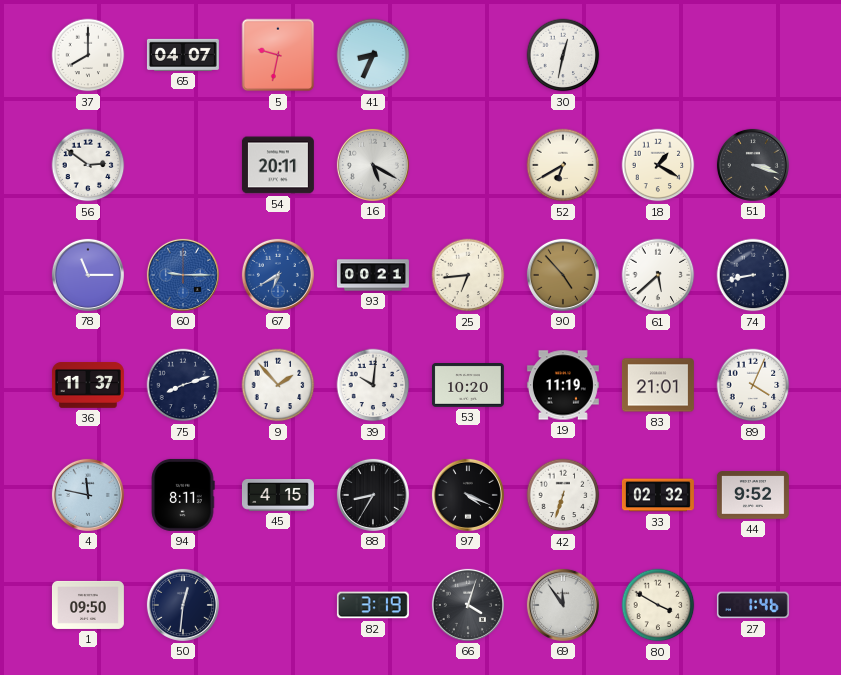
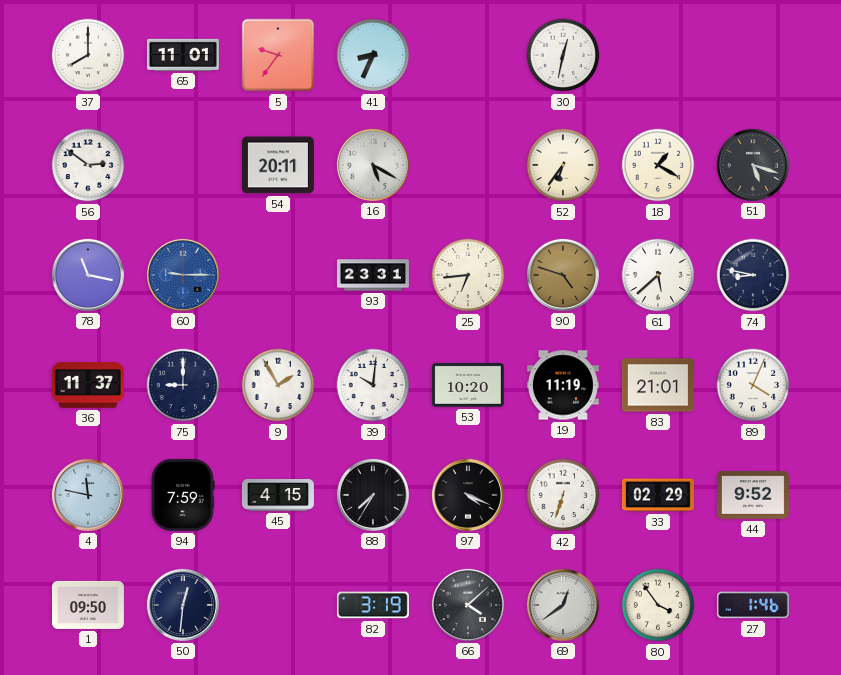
65: 04:07 -> 11:01
5: 9:32 -> 9:36
52: 6:40 -> 6:36
51: 3:18 -> 5:18
78: 11:15 -> 11:17
67: 6:40 -> none
93: 00:21 -> 23:31
90: 4:53 -> 4:48
74: 8:43 -> 8:47
75: 8:12 -> 9:00
9: 1:53 -> 1:55
94: 8:11 -> 7:59
88: 8:35 -> 7:35
33: 02:32 -> 02:29
66: 4:03 -> 4:08
69: 11:54 -> 12:39
80: 3:50 -> 3:54
